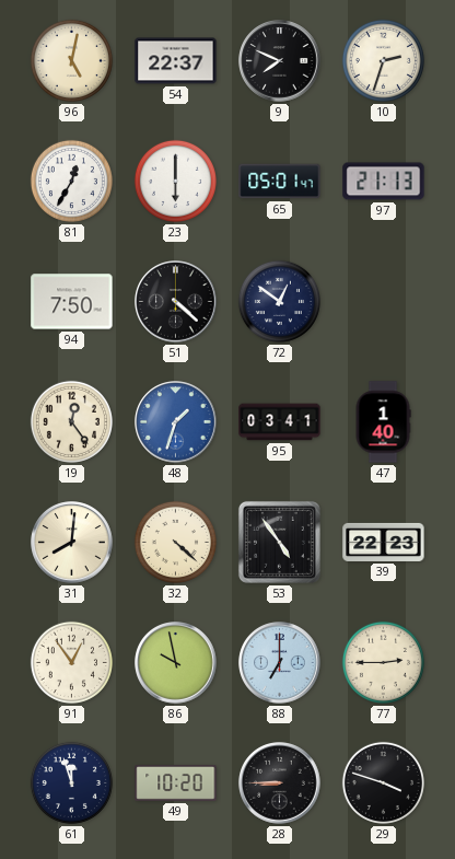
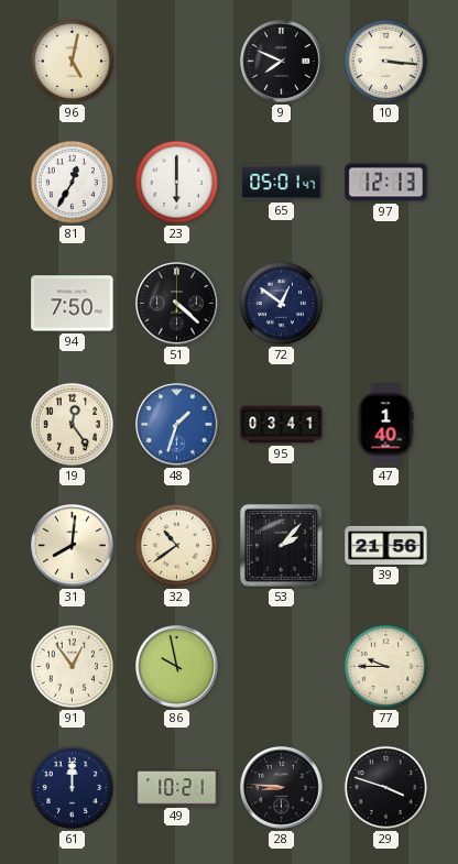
54: 22:37 -> none
10: 2:33 -> 3:16
97: 21:13 -> 12:13
32: 4:22 -> 10:39
53: 4:54 -> 2:07
39: 22:23 -> 21:56
88: 7:00 -> none
77: 2:45 -> 9:45
61: 11:57 -> 12:00
49: 10:20 -> 10:21
28: 8:45 -> 8:46
